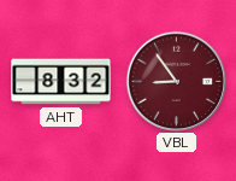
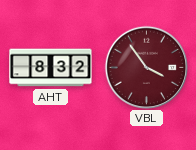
VBL: 8:54 -> 3:54
